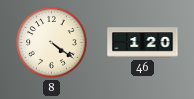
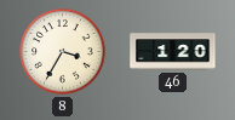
8: 4:21 -> 3:35
